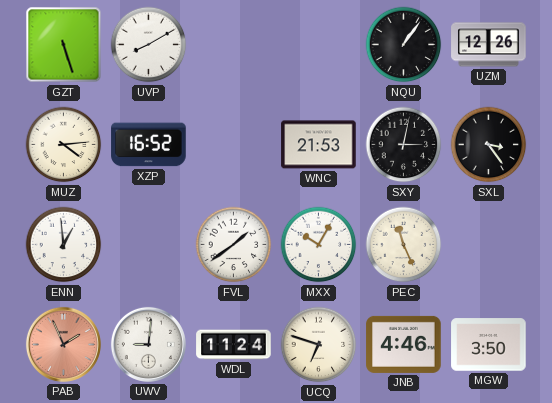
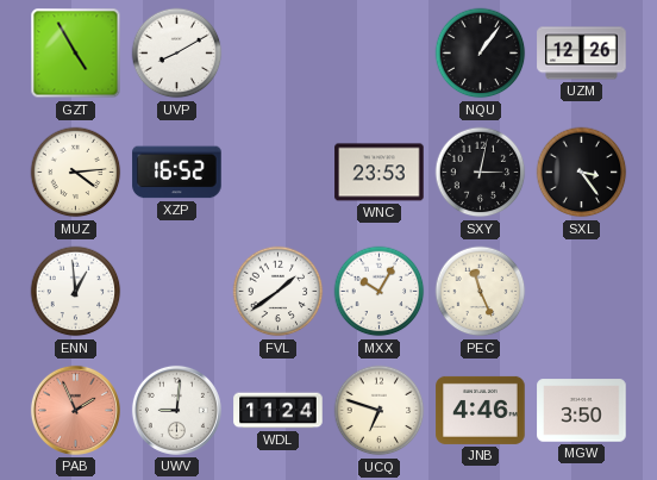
GZT: 5:27 -> 4:55
WNC: 21:53 -> 23:53
